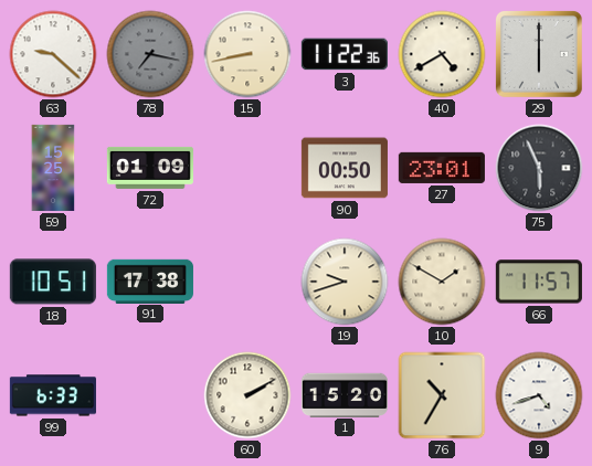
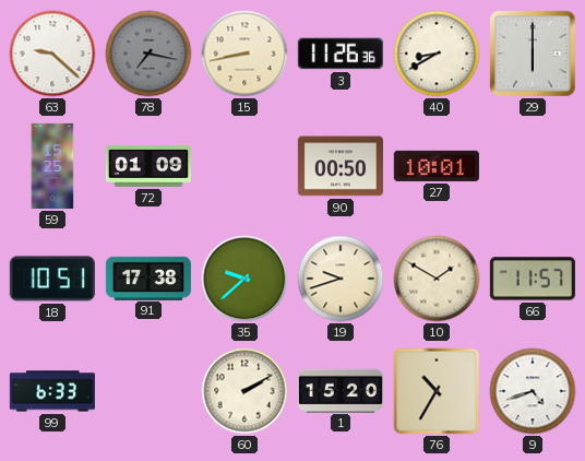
3: 11:22 -> 11:26
40: 4:40 -> 8:40
27: 23:01 -> 10:01
75: 5:56 -> none
35: none -> 9:38
